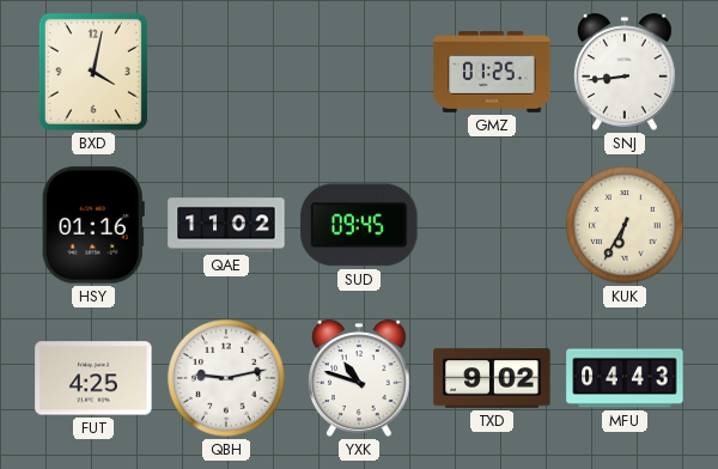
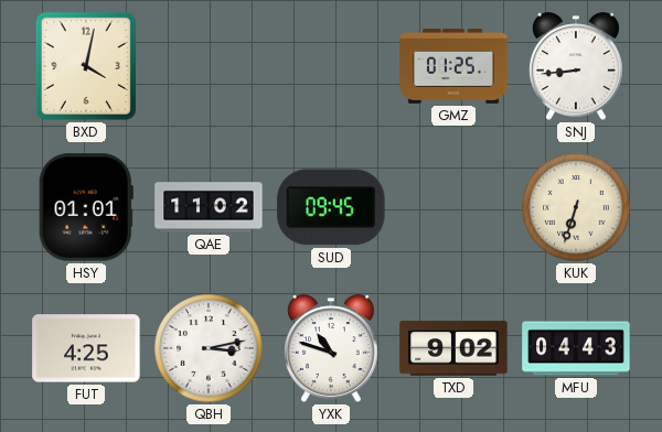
HSY: 01:16 -> 01:01
KUK: 6:35 -> 6:33
QBH: 9:13 -> 3:13
